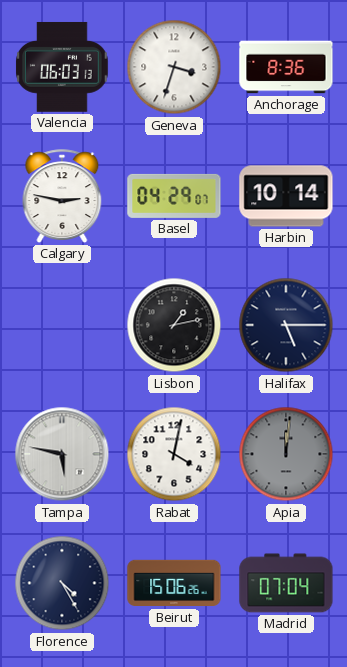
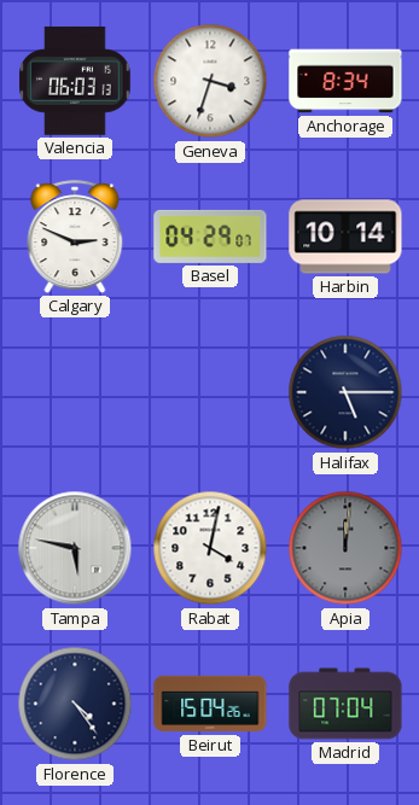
Anchorage: 8:36 -> 8:34
Calgary: 2:47 -> 2:49
Lisbon: 1:13 -> none
Florence: 4:25 -> 4:24
Beirut: 15:06 -> 15:04
